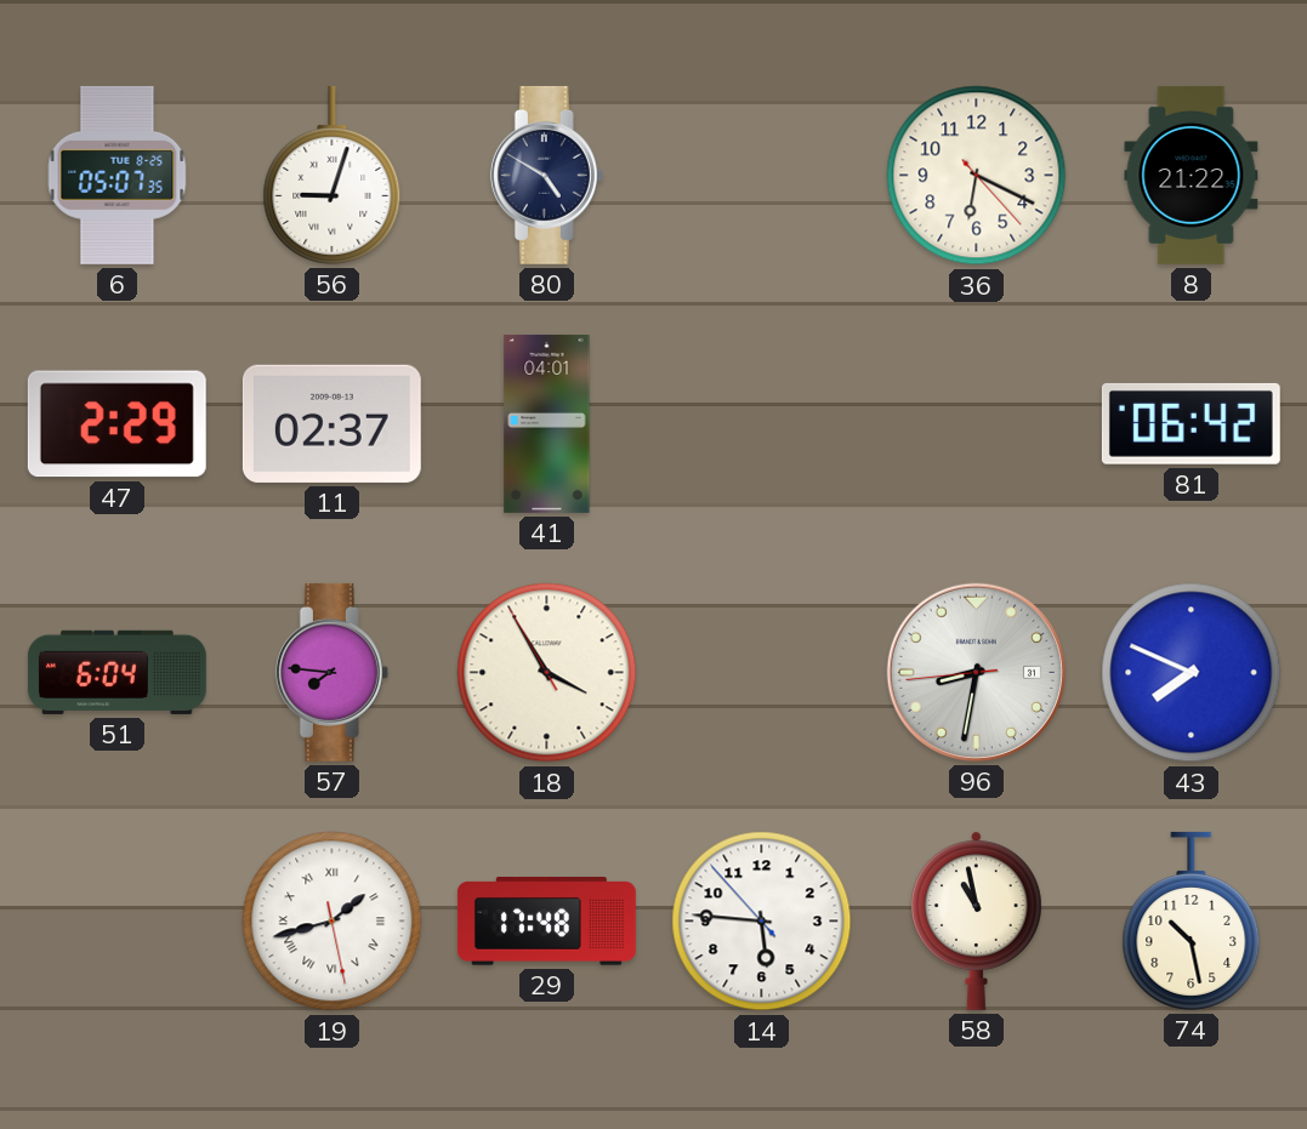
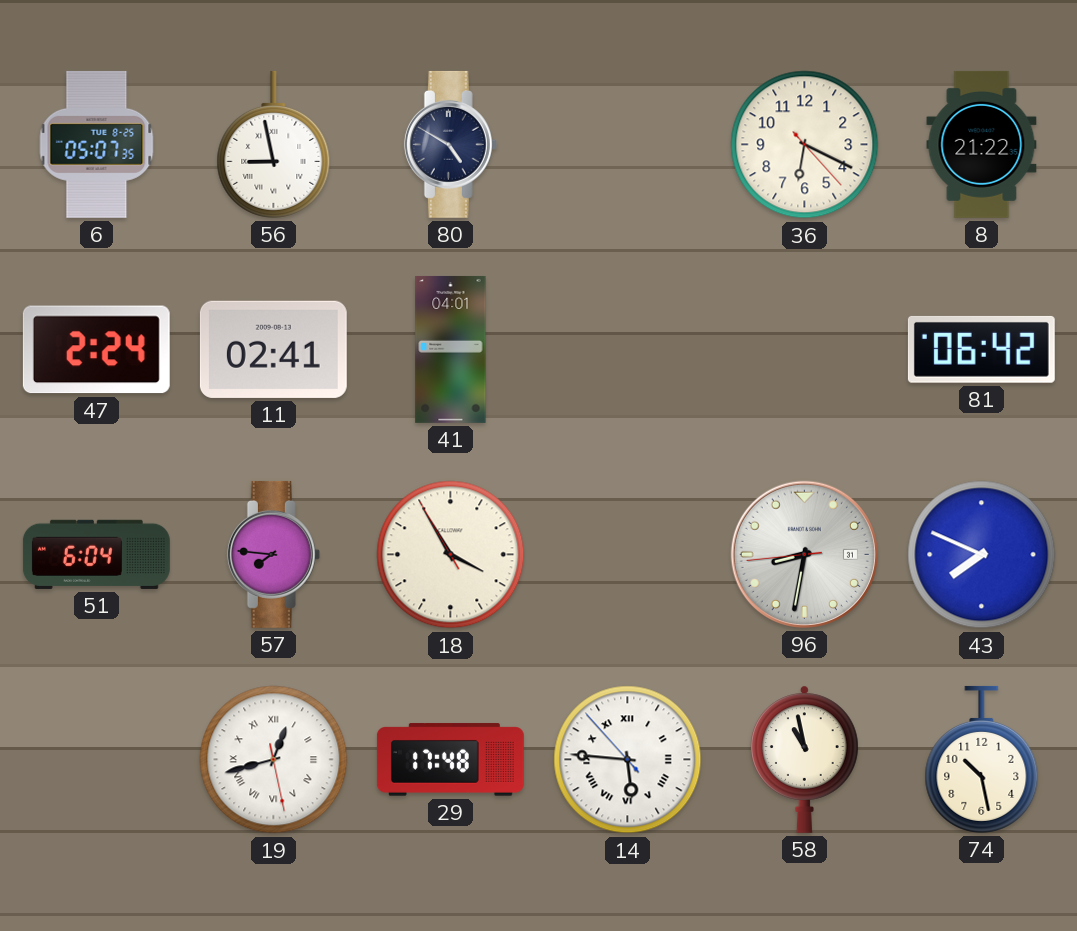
56: 9:03 -> 8:58
47: 2:29 -> 2:24
11: 02:37 -> 02:41
19: 1:42 -> 12:42
14 numerals: Arabic -> Roman
